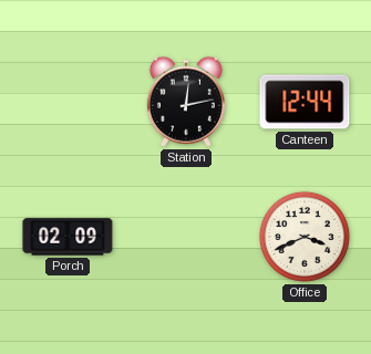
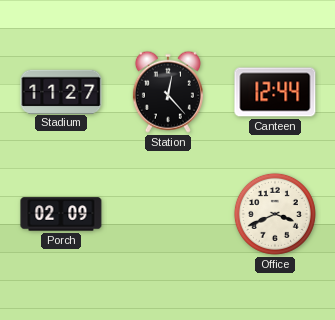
Stadium: none -> 11:27
Station: 12:13 -> 12:23
